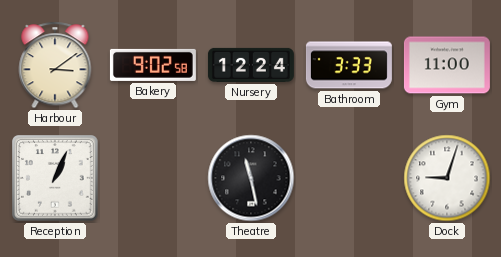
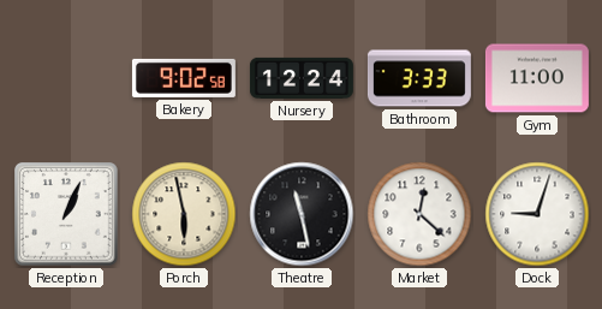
Harbour: 3:09 -> none
Porch: none -> 5:58
Market: none -> 12:22
